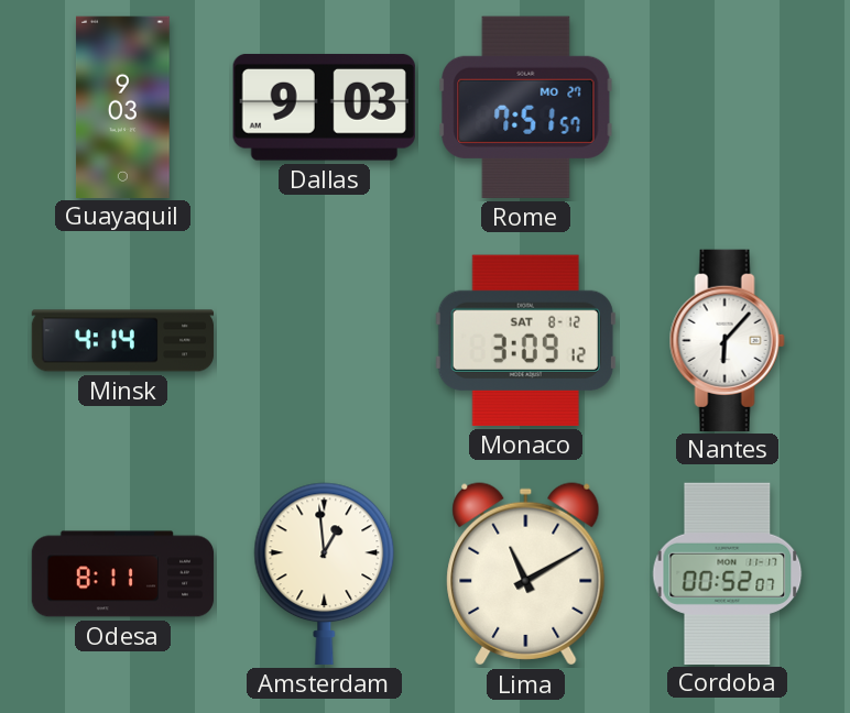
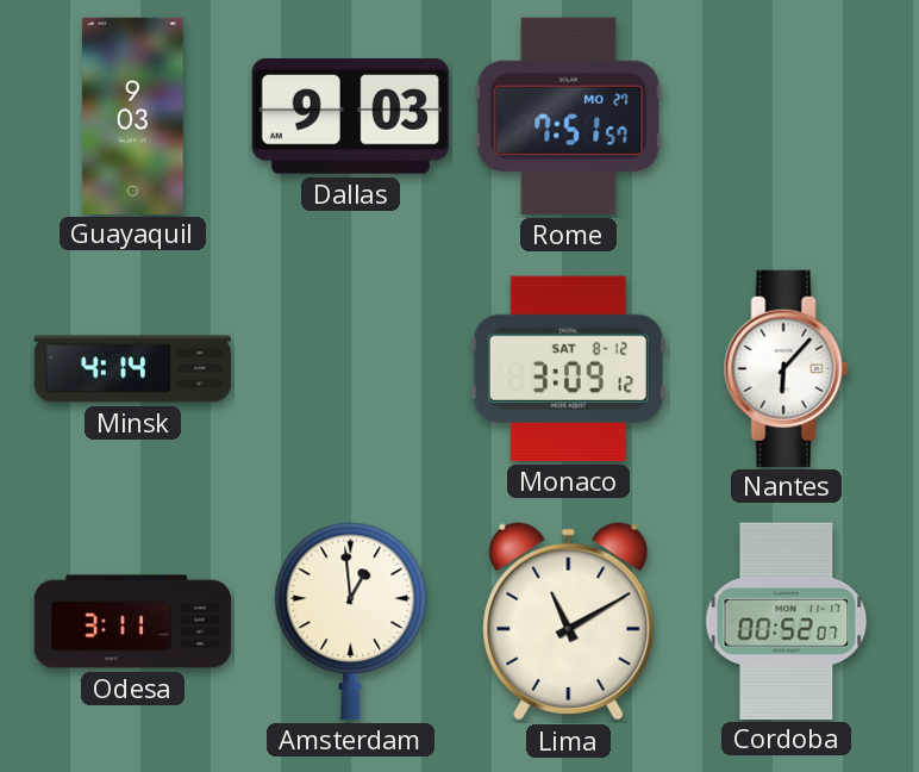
Odesa: 8:11 -> 3:11
